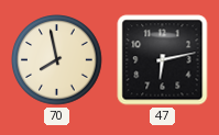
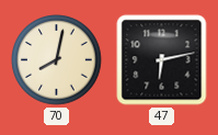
70: 7:58 -> 8:02
